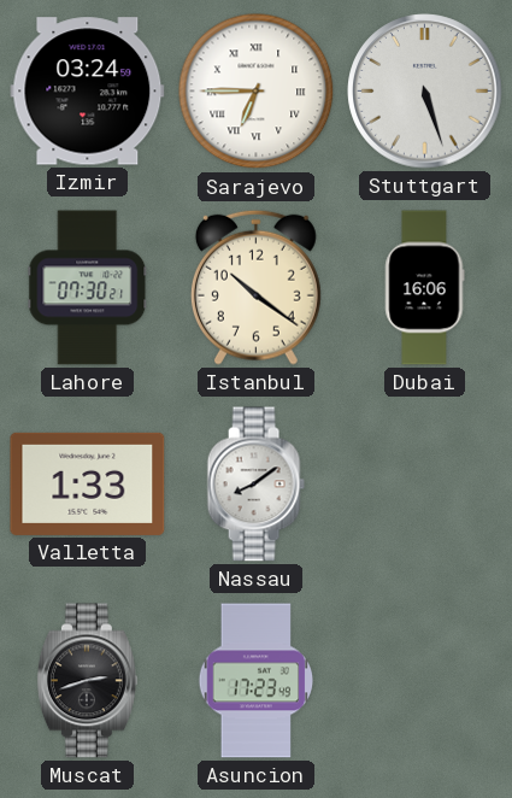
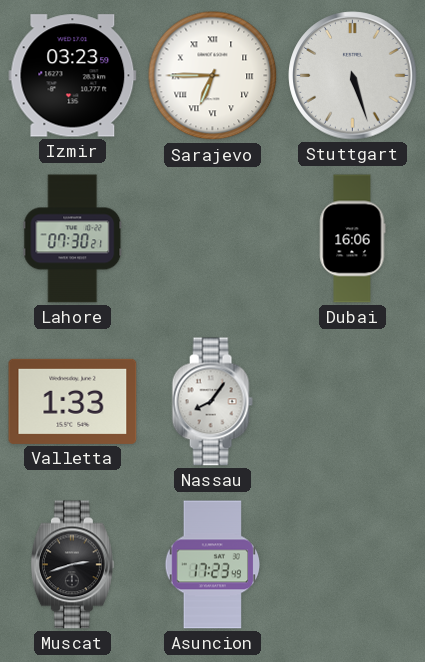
Izmir: 03:24 -> 03:23
Istanbul: 10:21 -> none
Nassau: 8:09 -> 8:06
